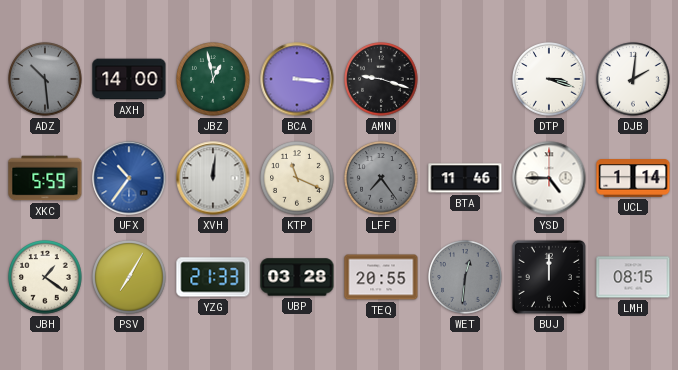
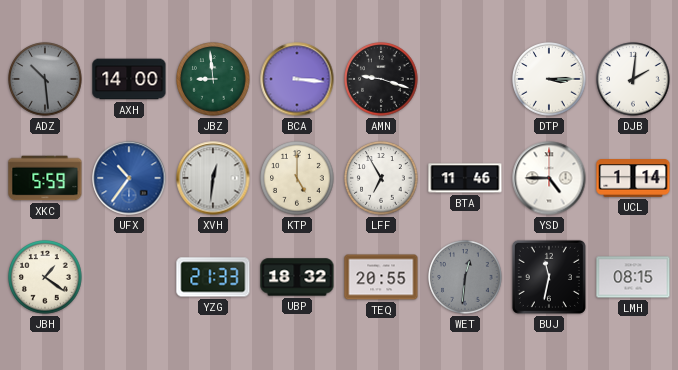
JBZ: 12:58 -> 8:59
DTP: 3:18 -> 3:15
XVH: 12:01 -> 12:31
KTP: 11:19 -> 5:00
LFF: 7:24 -> 6:55
LFF dial: grey -> white
PSV: 7:05 -> none
UBP: 03:28 -> 18:32
BUJ: 12:00 -> 11:32
